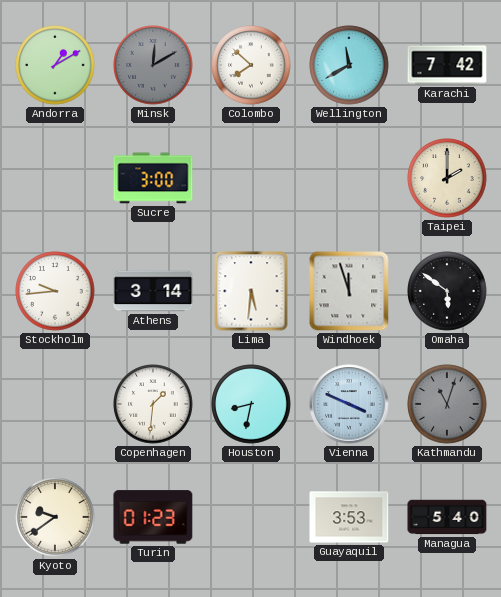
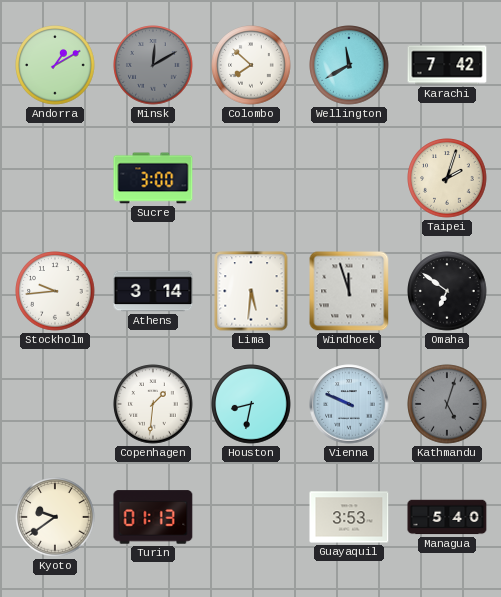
Taipei: 2:00 -> 2:03
Omaha: 5:51 -> 6:51
Vienna: 3:49 -> 9:49
Kathmandu: 11:03 -> 5:03
Turin: 01:23 -> 01:13
